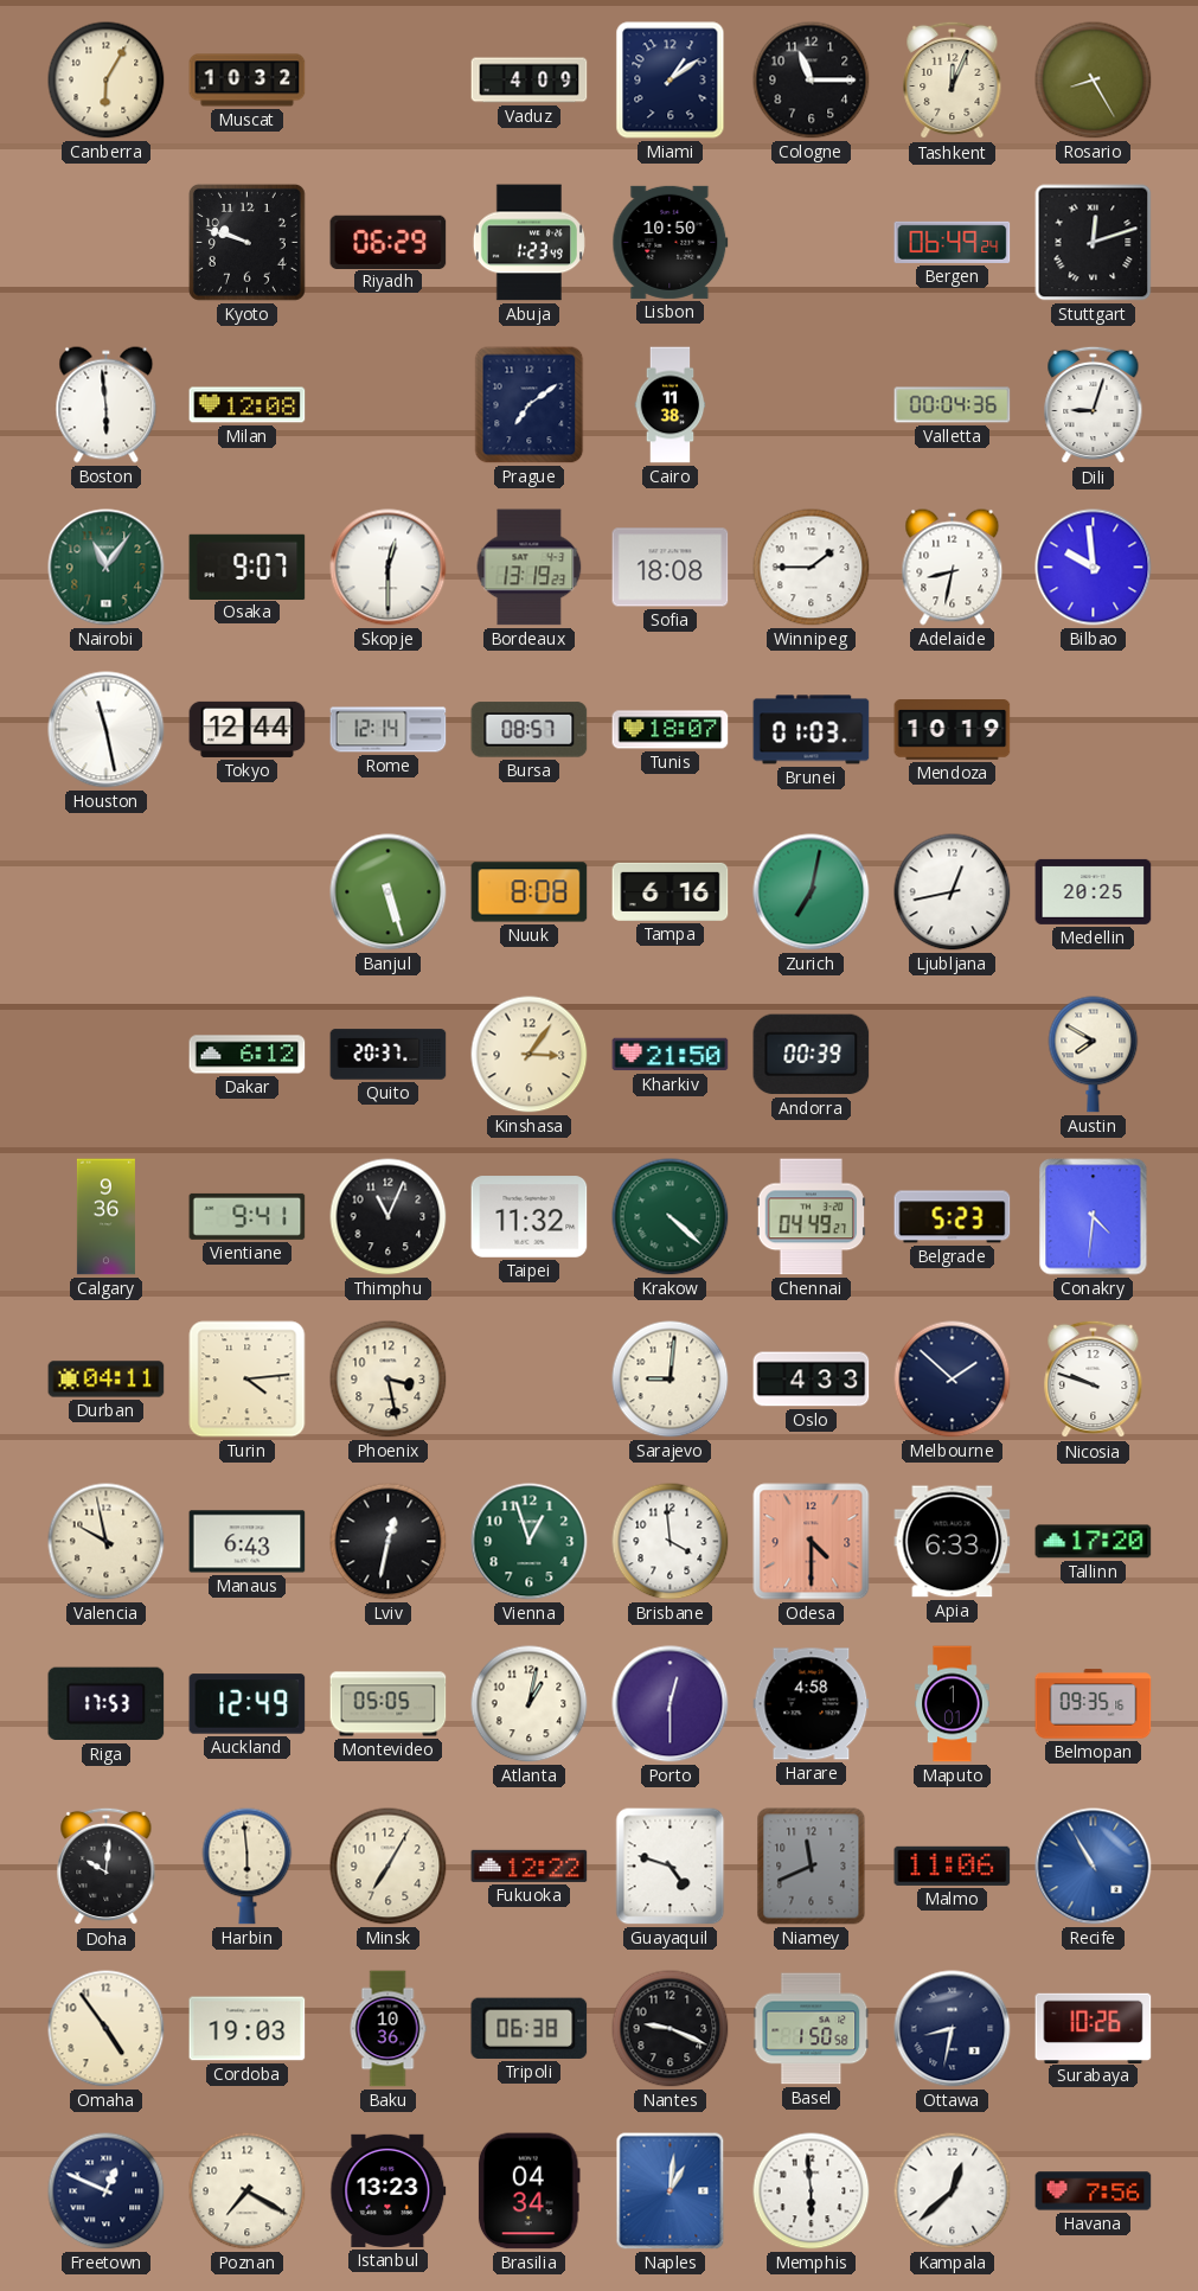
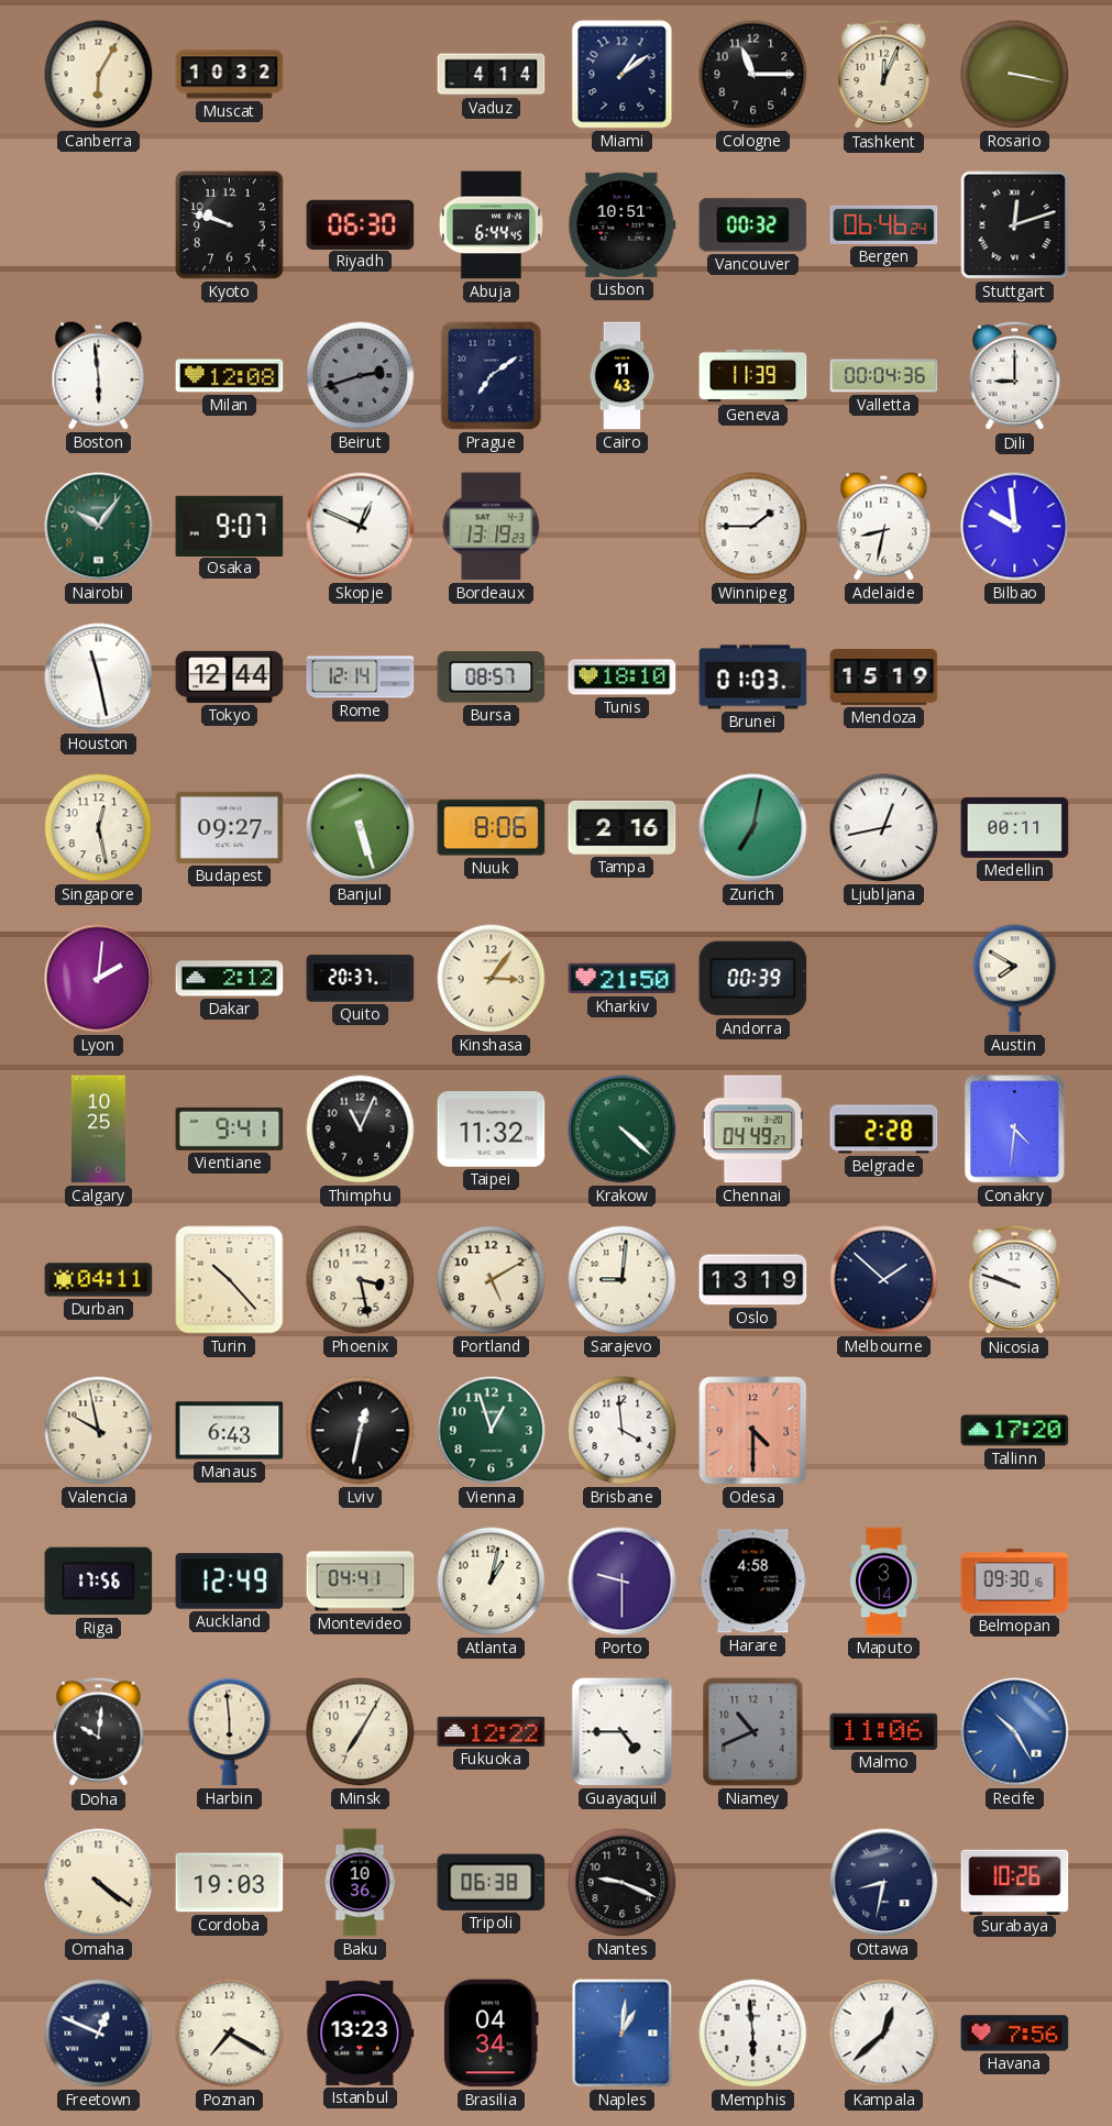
Vaduz: 4:09 -> 4:14
Rosario: 8:25 -> 3:17
Riyadh: 06:29 -> 06:30
Abuja: 1:23 -> 6:44
Lisbon: 10:50 -> 10:51
Vancouver: none -> 00:32
Bergen: 06:49 -> 06:46
Beirut: none -> 2:42
Cairo: 11:38 -> 11:43
Geneva: none -> 11:39
Dili: 9:03 -> 9:00
Nairobi: 11:06 -> 10:06
Skopje: 12:30 -> 12:49
Sofia: 18:08 -> none
Tunis: 18:07 -> 18:10
Mendoza: 10:19 -> 15:19
Singapore: none -> 12:28
Budapest: none -> 09:27
Nuuk: 8:08 -> 8:06
Tampa: 6:16 -> 2:16
Medellin: 20:25 -> 00:11
Lyon: none -> 2:01
Dakar: 6:12 -> 2:12
Calgary: 9:36 -> 10:25
Belgrade: 5:23 -> 2:28
Turin: 4:14 -> 10:23
Portland: none -> 5:10
Oslo: 4:33 -> 13:19
Apia: 6:33 -> none
Riga: 17:53 -> 17:56
Montevideo: 05:05 -> 04:41
Porto: 12:30 -> 9:30
Maputo: 1:01 -> 3:14
Belmopan: 09:35 -> 09:30
Guayaquil: 4:48 -> 4:45
Niamey: 11:41 -> 10:41
Recife: 10:55 -> 10:25
Omaha: 4:54 -> 4:21
Basel: 1:50 -> none
